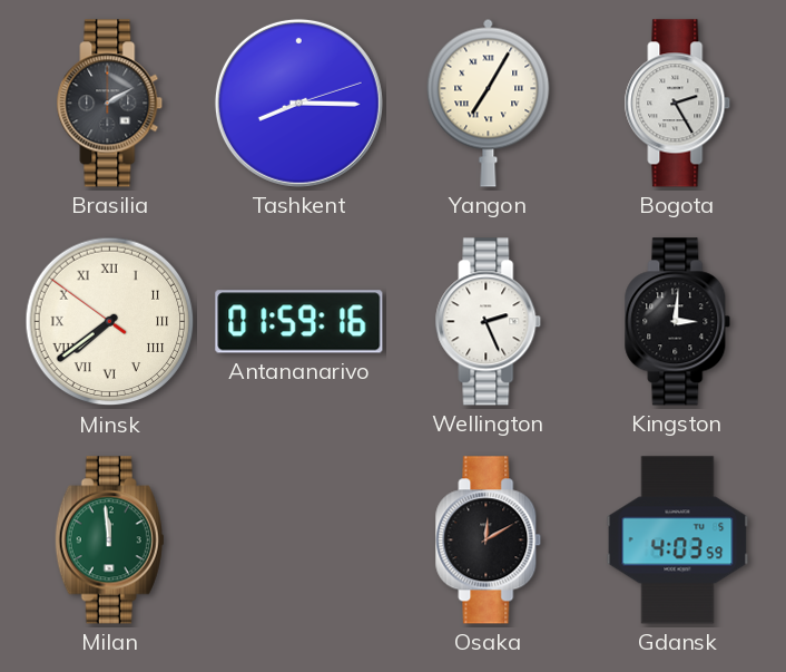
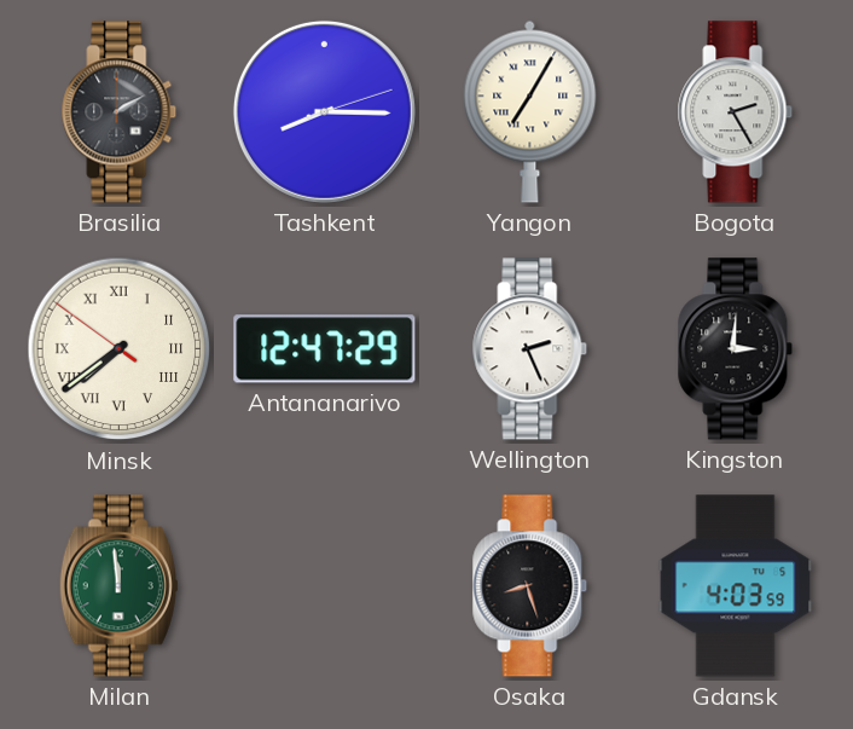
Antananarivo: 01:59 -> 12:47
Osaka: 12:10 -> 8:27
